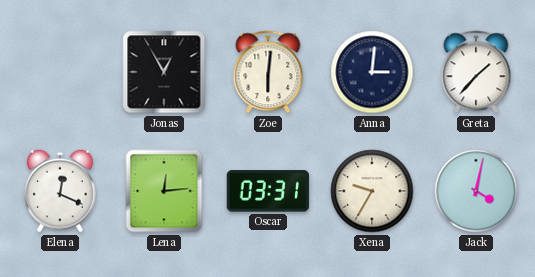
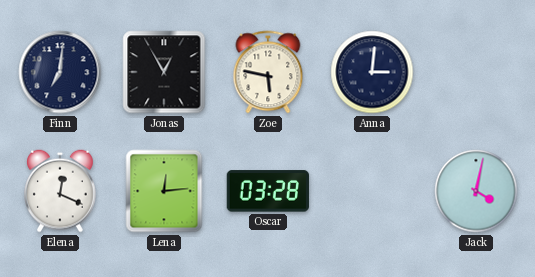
Finn: none -> 7:01
Zoe: 6:01 -> 5:47
Greta: 1:37 -> none
Oscar: 03:31 -> 03:28
Xena: 9:35 -> none
